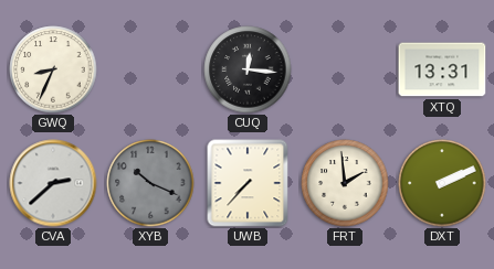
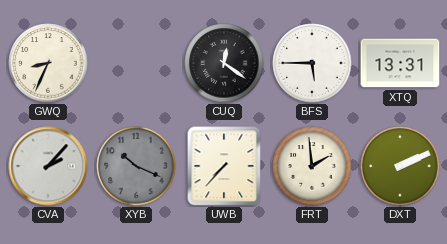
CUQ: 12:16 -> 12:21
BFS: none -> 5:45
CVA: 2:38 -> 2:07
